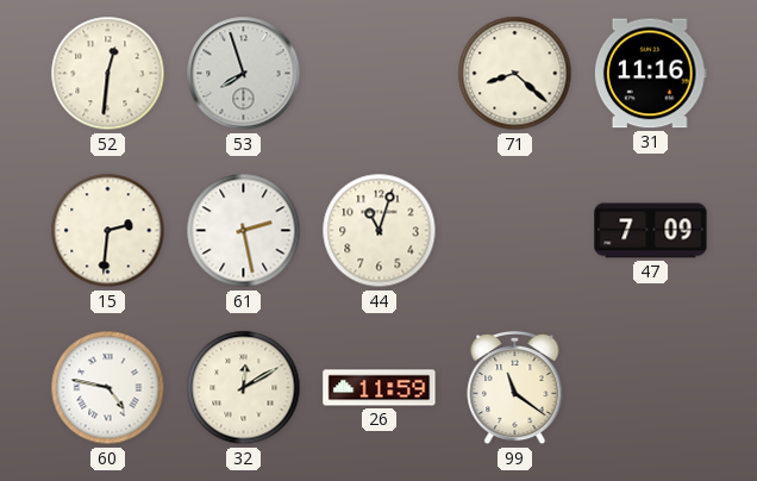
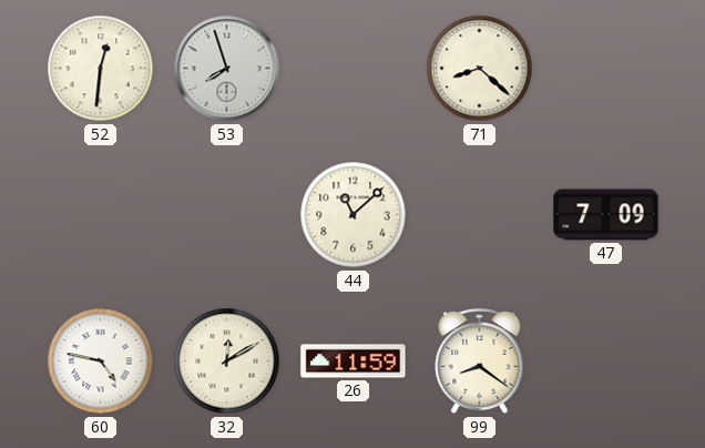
31: 11:16 -> none
15: 2:31 -> none
61: 2:28 -> none
44: 11:03 -> 11:08
99: 11:21 -> 8:21
